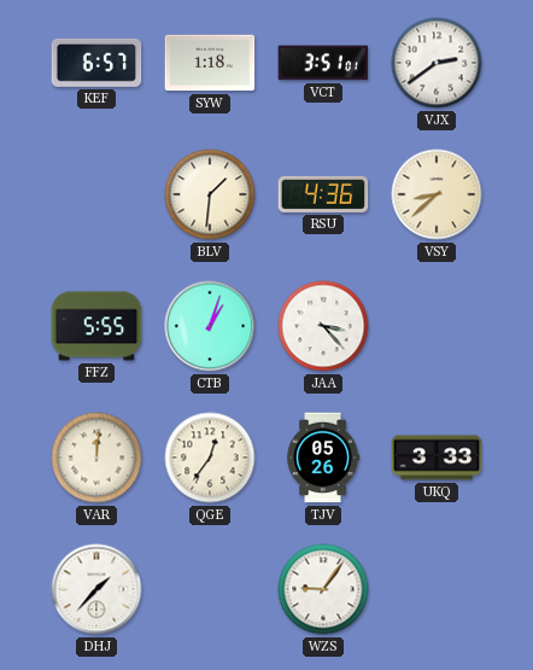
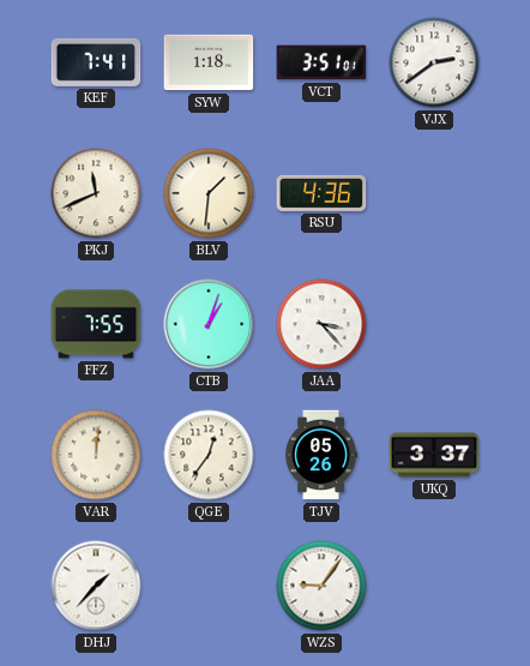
KEF: 6:57 -> 7:41
PKJ: none -> 11:41
VSY: 8:38 -> none
FFZ: 5:55 -> 7:55
UKQ: 3:33 -> 3:37
